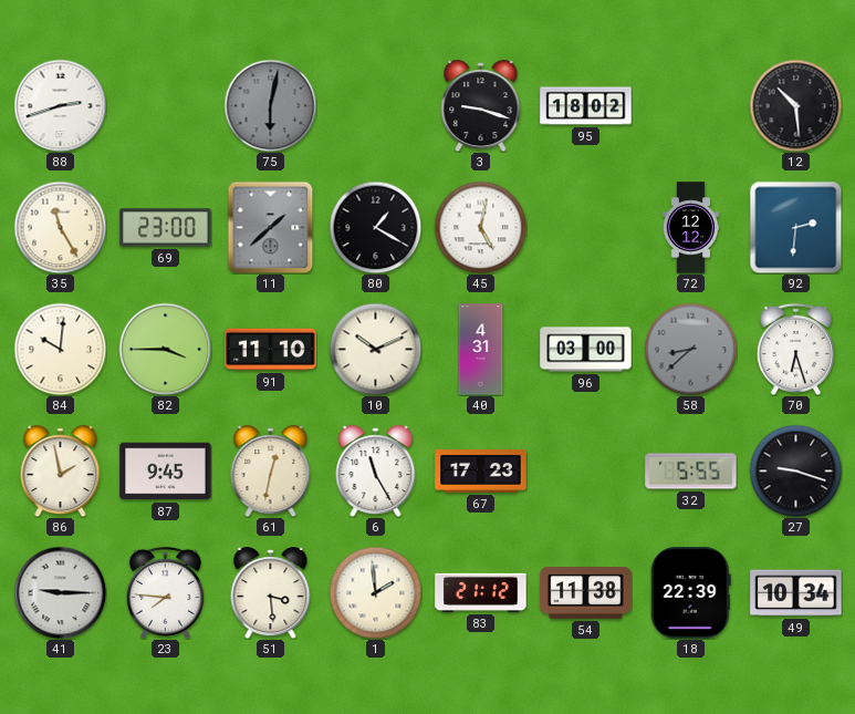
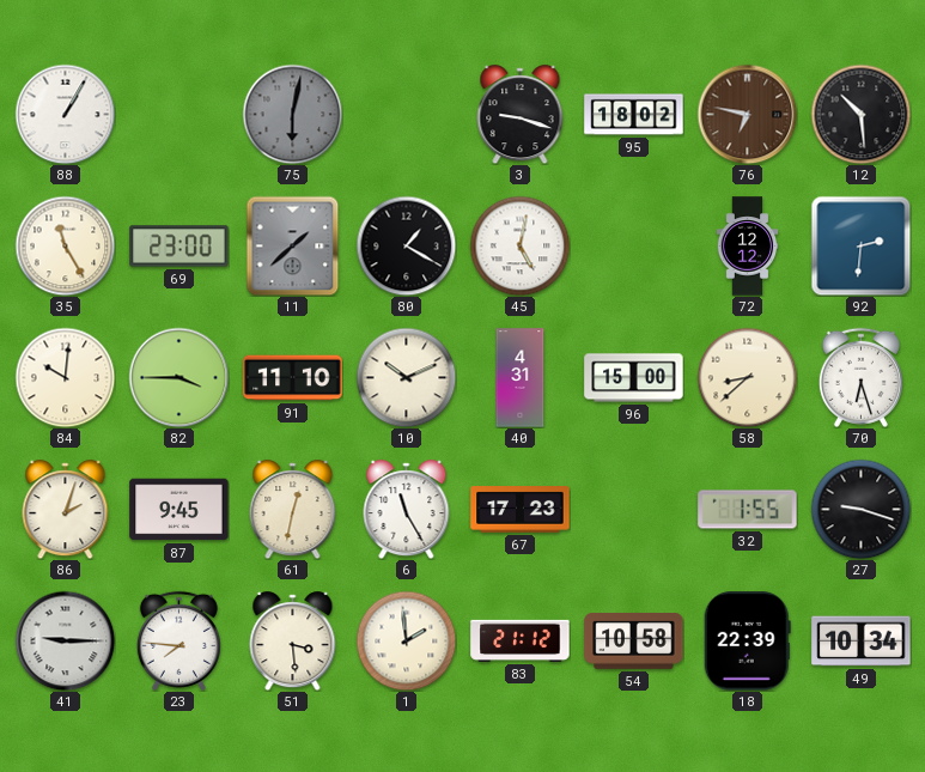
88: 2:42 -> 1:05
76: none -> 6:47
96: 03:00 -> 15:00
58 dial: grey -> cream
86: 1:58 -> 2:03
32: 5:55 -> 1:55
54: 11:38 -> 10:58
